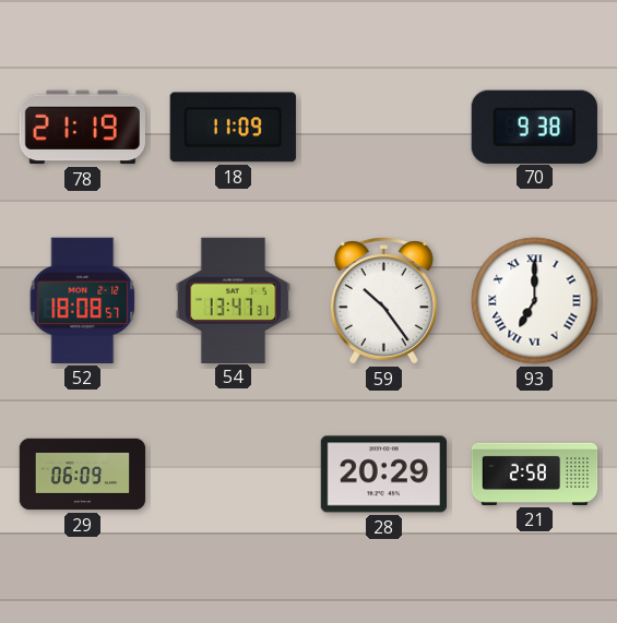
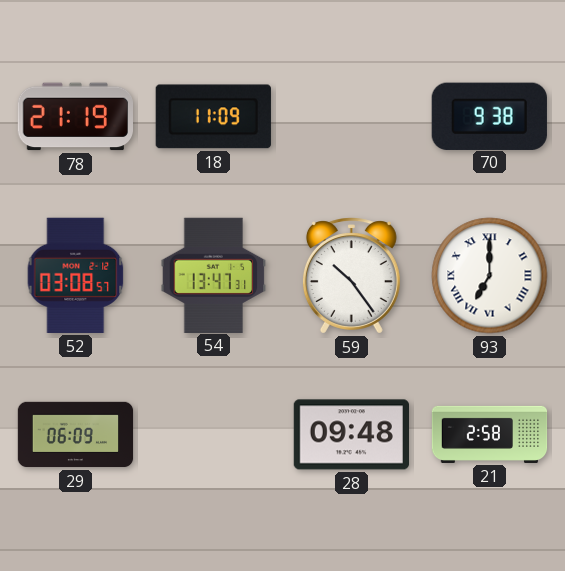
52: 18:08 -> 03:08
28: 20:29 -> 09:48
